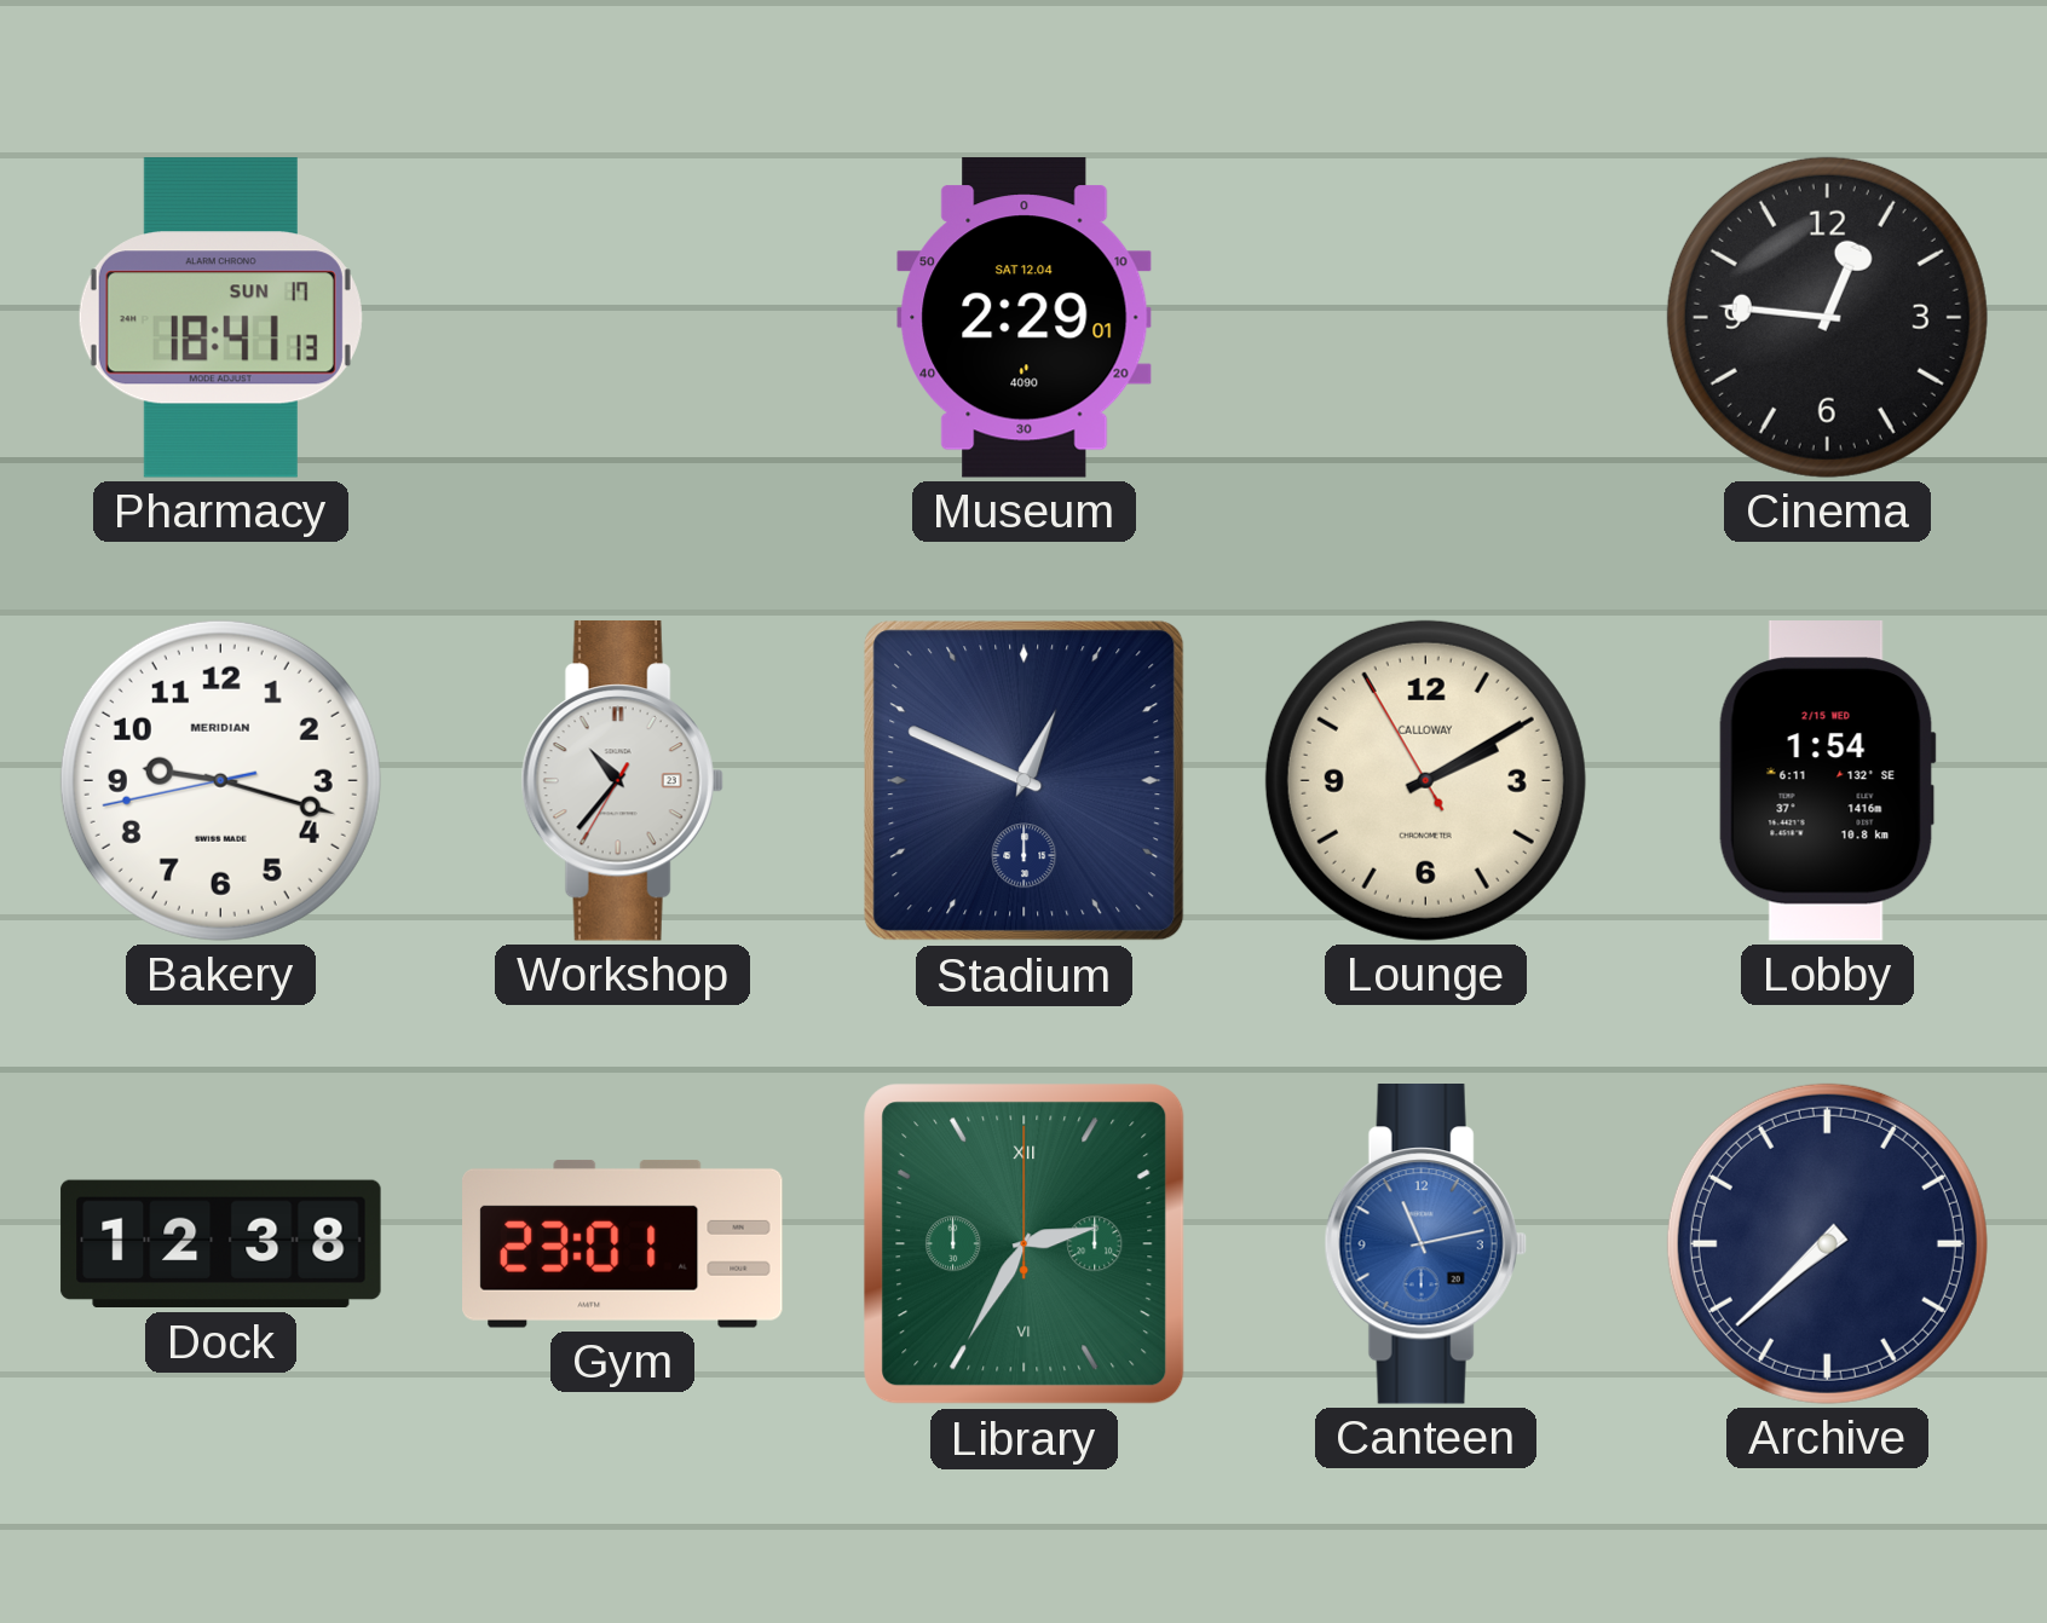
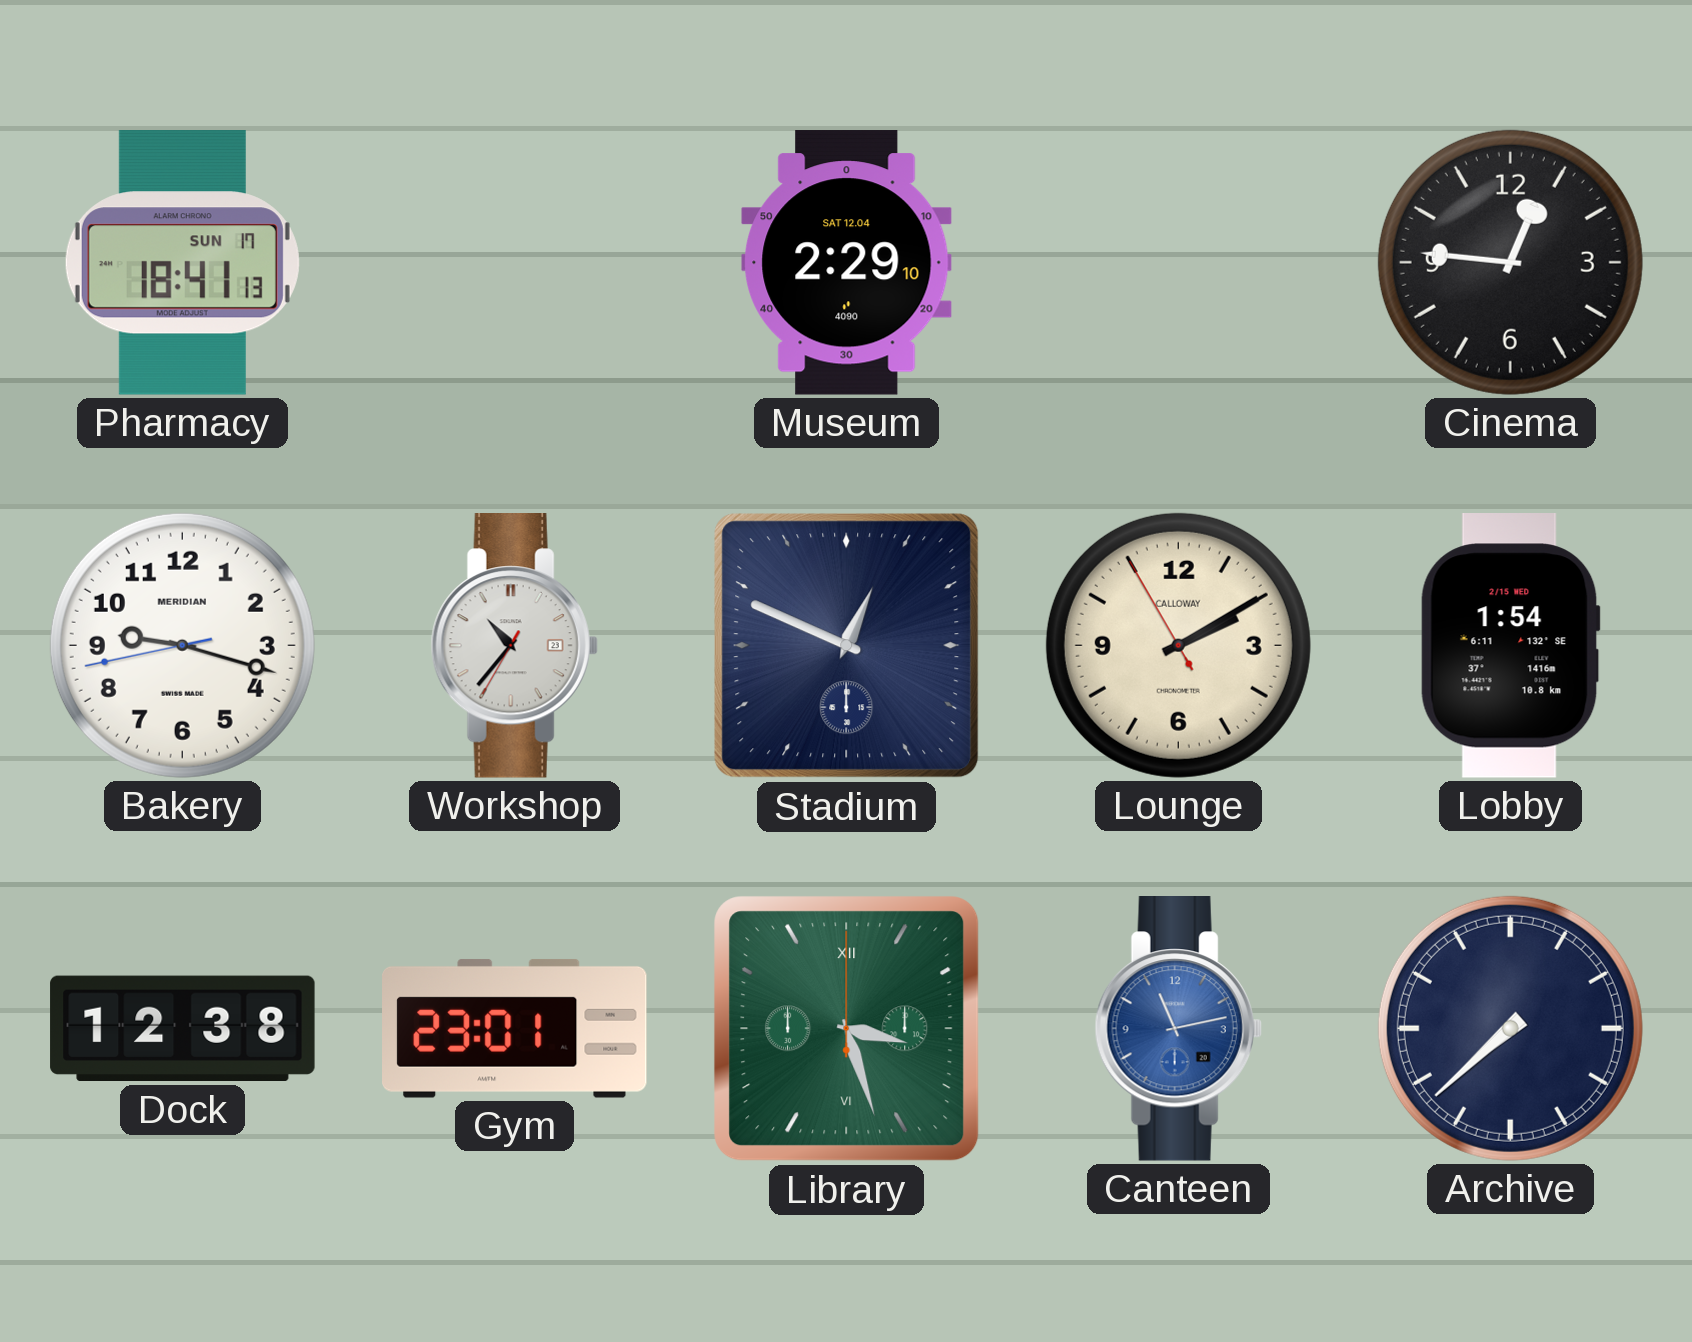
Museum: 2:29:01 -> 2:29:10
Library: 2:35 -> 3:27
